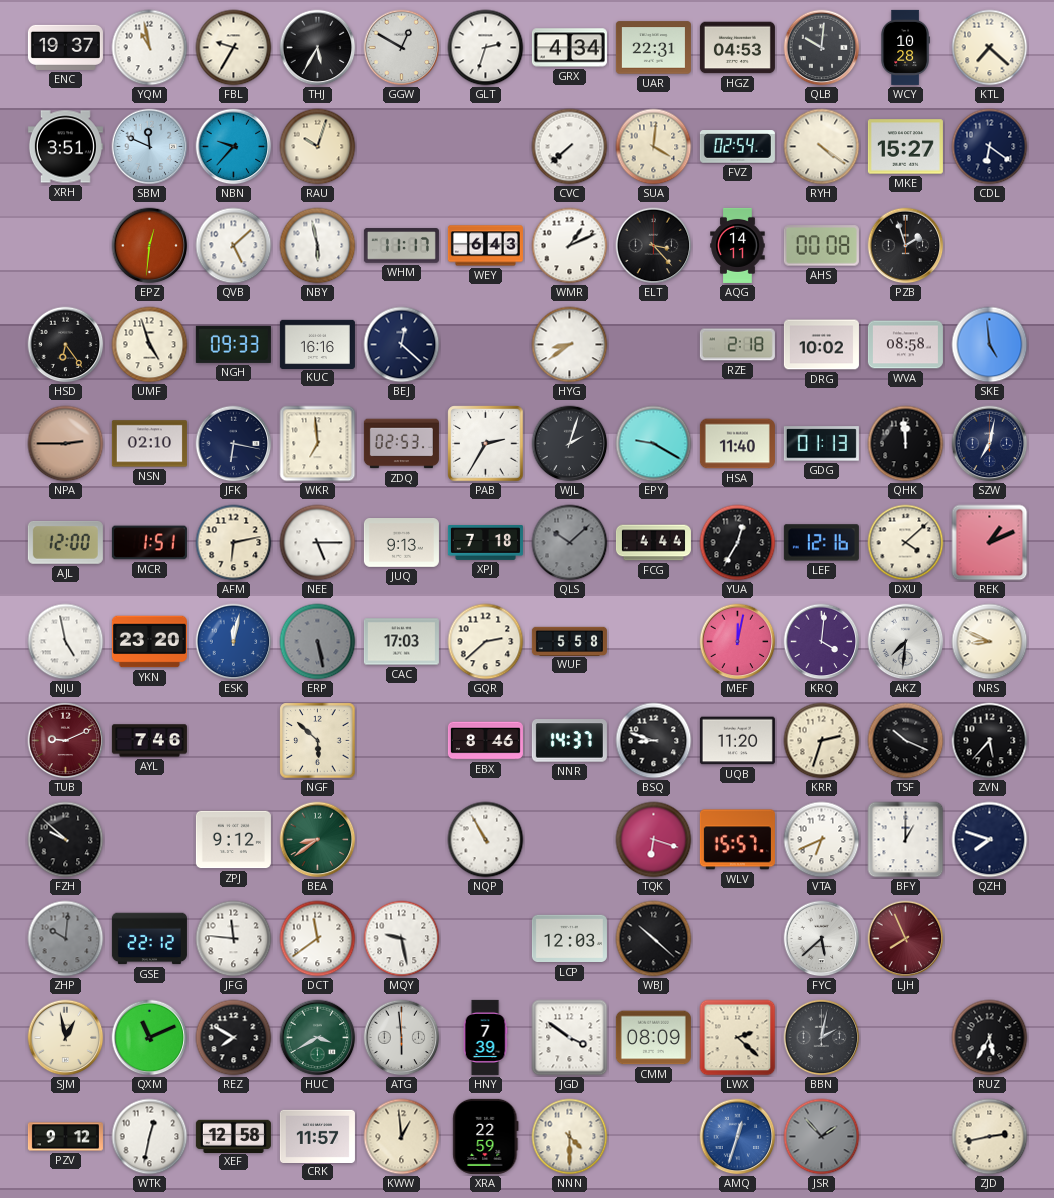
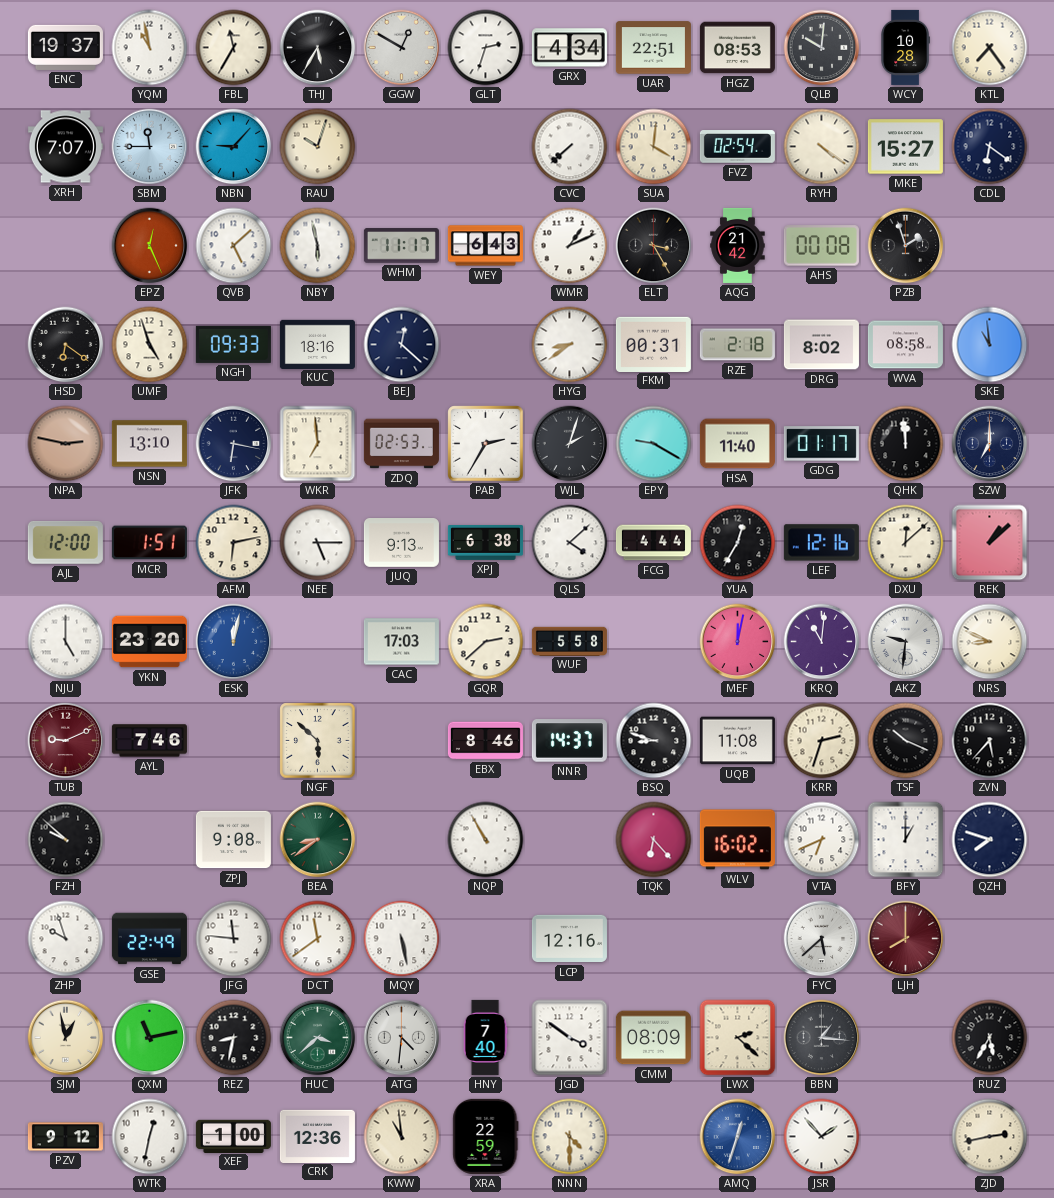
FBL: 9:35 -> 11:35
UAR: 22:31 -> 22:51
HGZ: 04:53 -> 08:53
KTL: 7:22 -> 7:24
XRH: 3:51 -> 7:07
SBM: 11:49 -> 11:45
NBN: 9:37 -> 9:07
EPZ: 12:31 -> 12:26
ELT: 3:23 -> 3:25
AQG: 14:11 -> 21:42
HSD: 6:24 -> 6:21
KUC: 16:16 -> 18:16
FKM: none -> 00:31
DRG: 10:02 -> 8:02
SKE: 4:59 -> 10:59
NPA: 2:45 -> 2:47
NSN: 02:10 -> 13:10
GDG: 01:13 -> 01:17
SZW: 7:02 -> 7:00
XPJ: 7:18 -> 6:38
QLS: 10:08 -> 4:08
QLS dial: grey -> white
DXU: 4:08 -> 12:08
REK: 1:11 -> 1:08
NJU: 4:58 -> 5:00
ERP: 5:28 -> none
KRQ: 4:01 -> 11:01
AKZ: 7:31 -> 9:31
UQB: 11:20 -> 11:08
ZPJ: 9:12 -> 9:08
TQK: 6:18 -> 6:23
WLV: 15:57 -> 16:02
ZHP: 10:01 -> 9:57
ZHP dial: grey -> white
GSE: 22:12 -> 22:49
MQY: 9:28 -> 5:28
LCP: 12:03 -> 12:16
WBJ: 10:22 -> none
LJH: 7:56 -> 8:00
QXM: 11:11 -> 11:13
REZ: 7:50 -> 8:32
HUC: 3:40 -> 3:38
ATG: 5:59 -> 4:31
HNY: 7:39 -> 7:40
BBN: 2:02 -> 1:16
XEF: 12:58 -> 1:00
CRK: 11:57 -> 12:36
KWW: 12:59 -> 10:59
JSR dial: grey -> white
